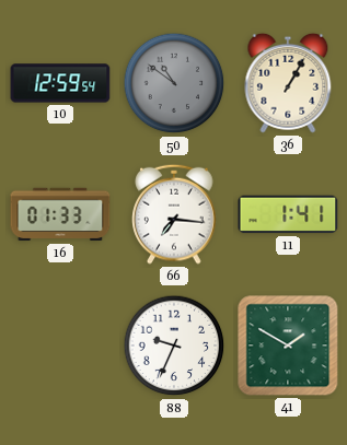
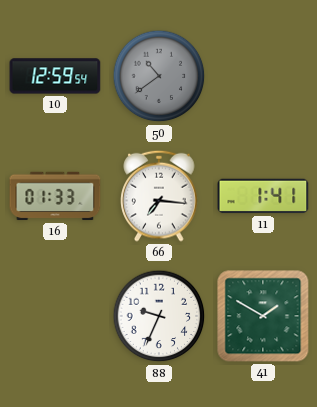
50: 10:51 -> 10:39
36: 1:05 -> none
